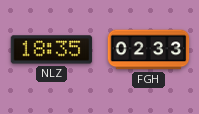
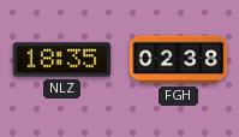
FGH: 02:33 -> 02:38
